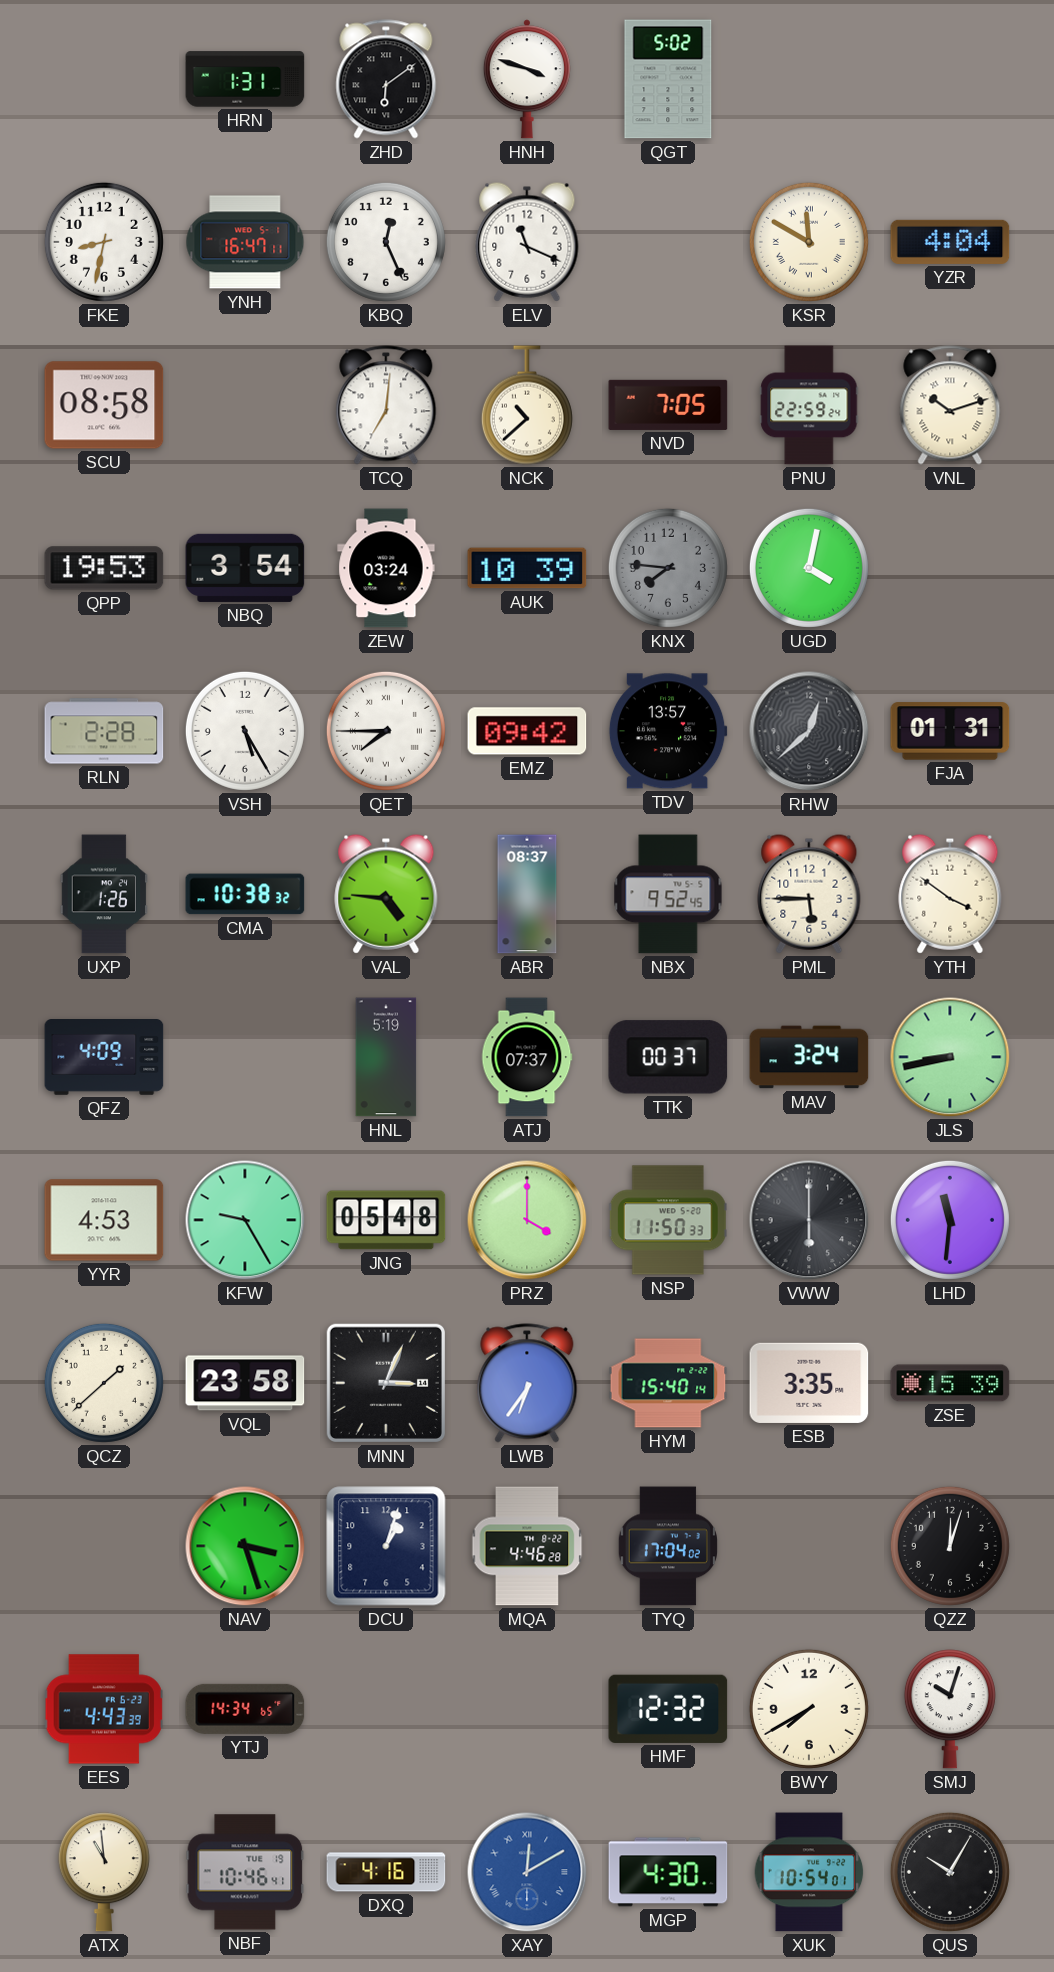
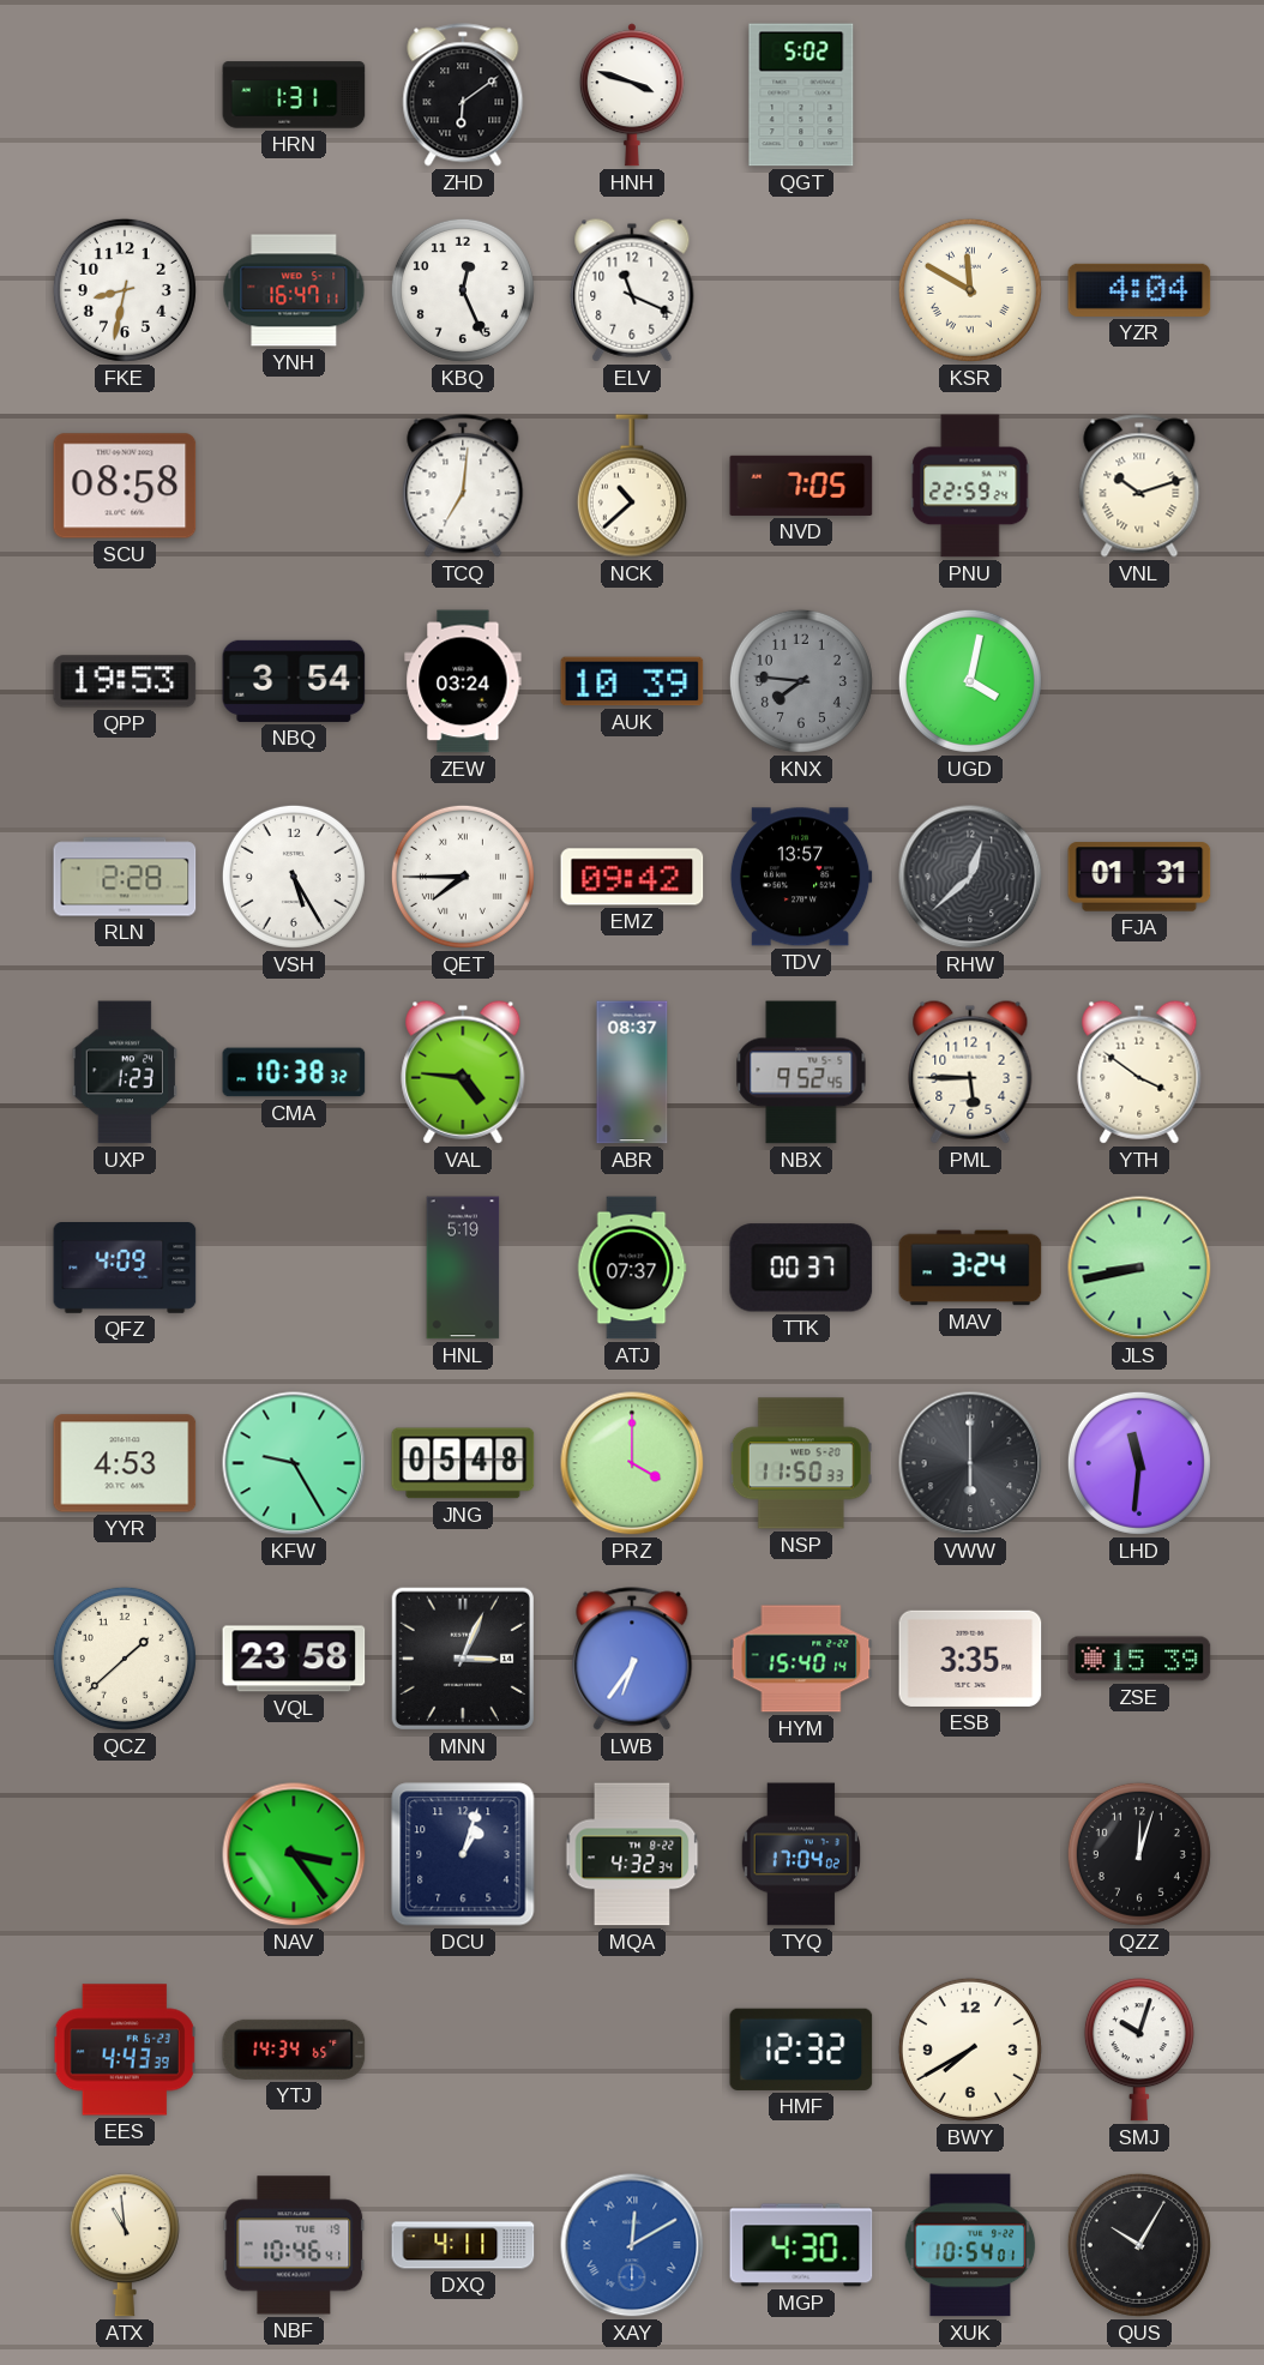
UXP: 1:26 -> 1:23
NAV: 3:27 -> 3:24
MQA: 4:46 -> 4:32
DXQ: 4:16 -> 4:11
